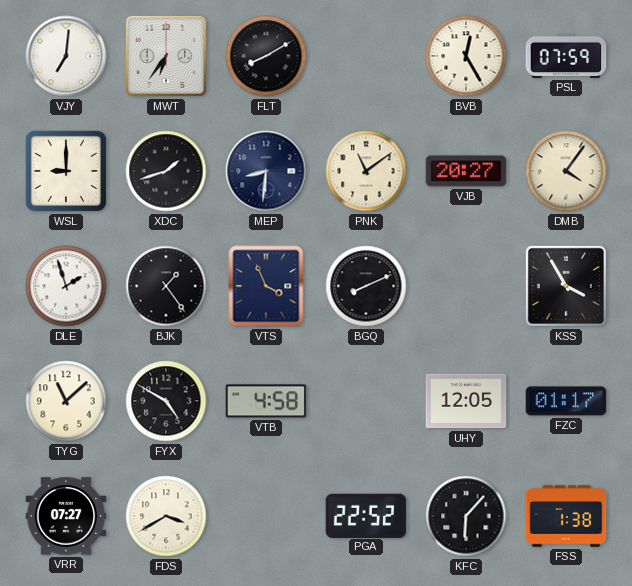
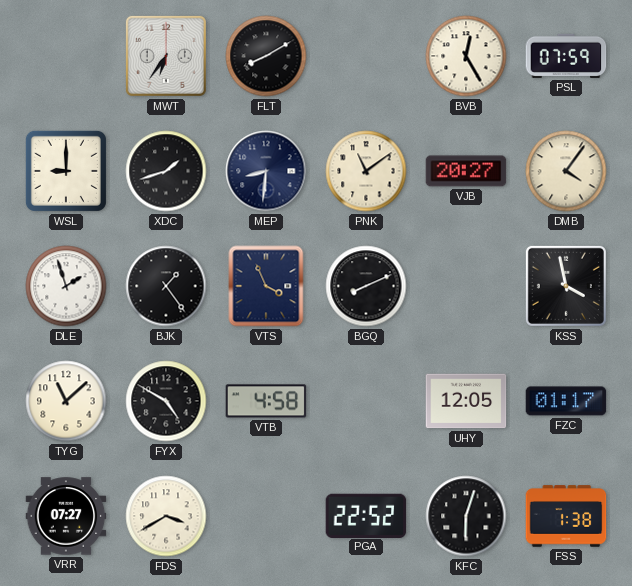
VJY: 7:01 -> none
KSS: 3:55 -> 3:58
KFC: 6:07 -> 6:03
